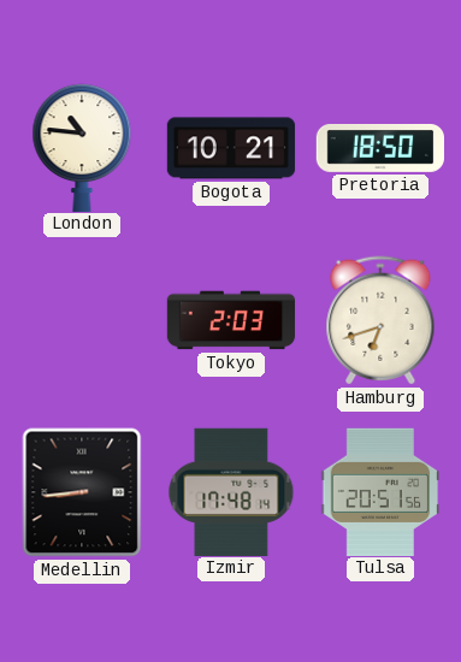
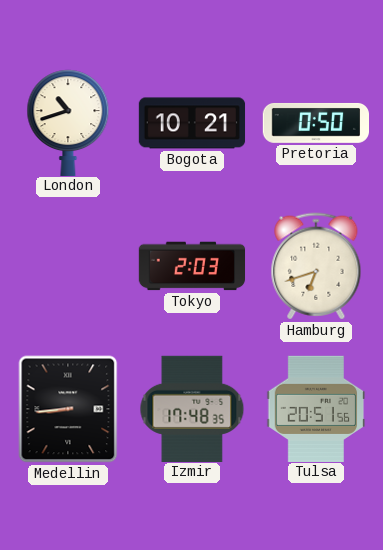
London: 10:46 -> 10:42
Pretoria: 18:50 -> 0:50
Izmir: 17:48:14 -> 17:48:35
